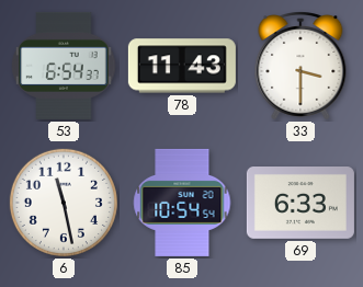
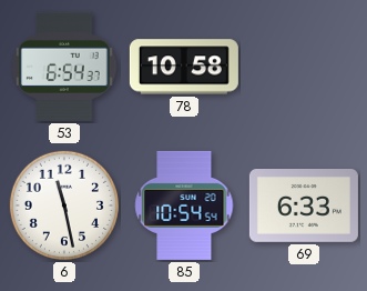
78: 11:43 -> 10:58
33: 3:30 -> none
